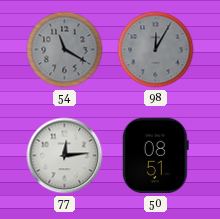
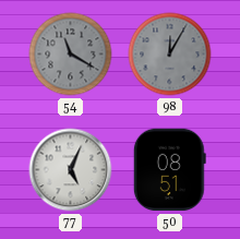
77: 12:14 -> 5:04
